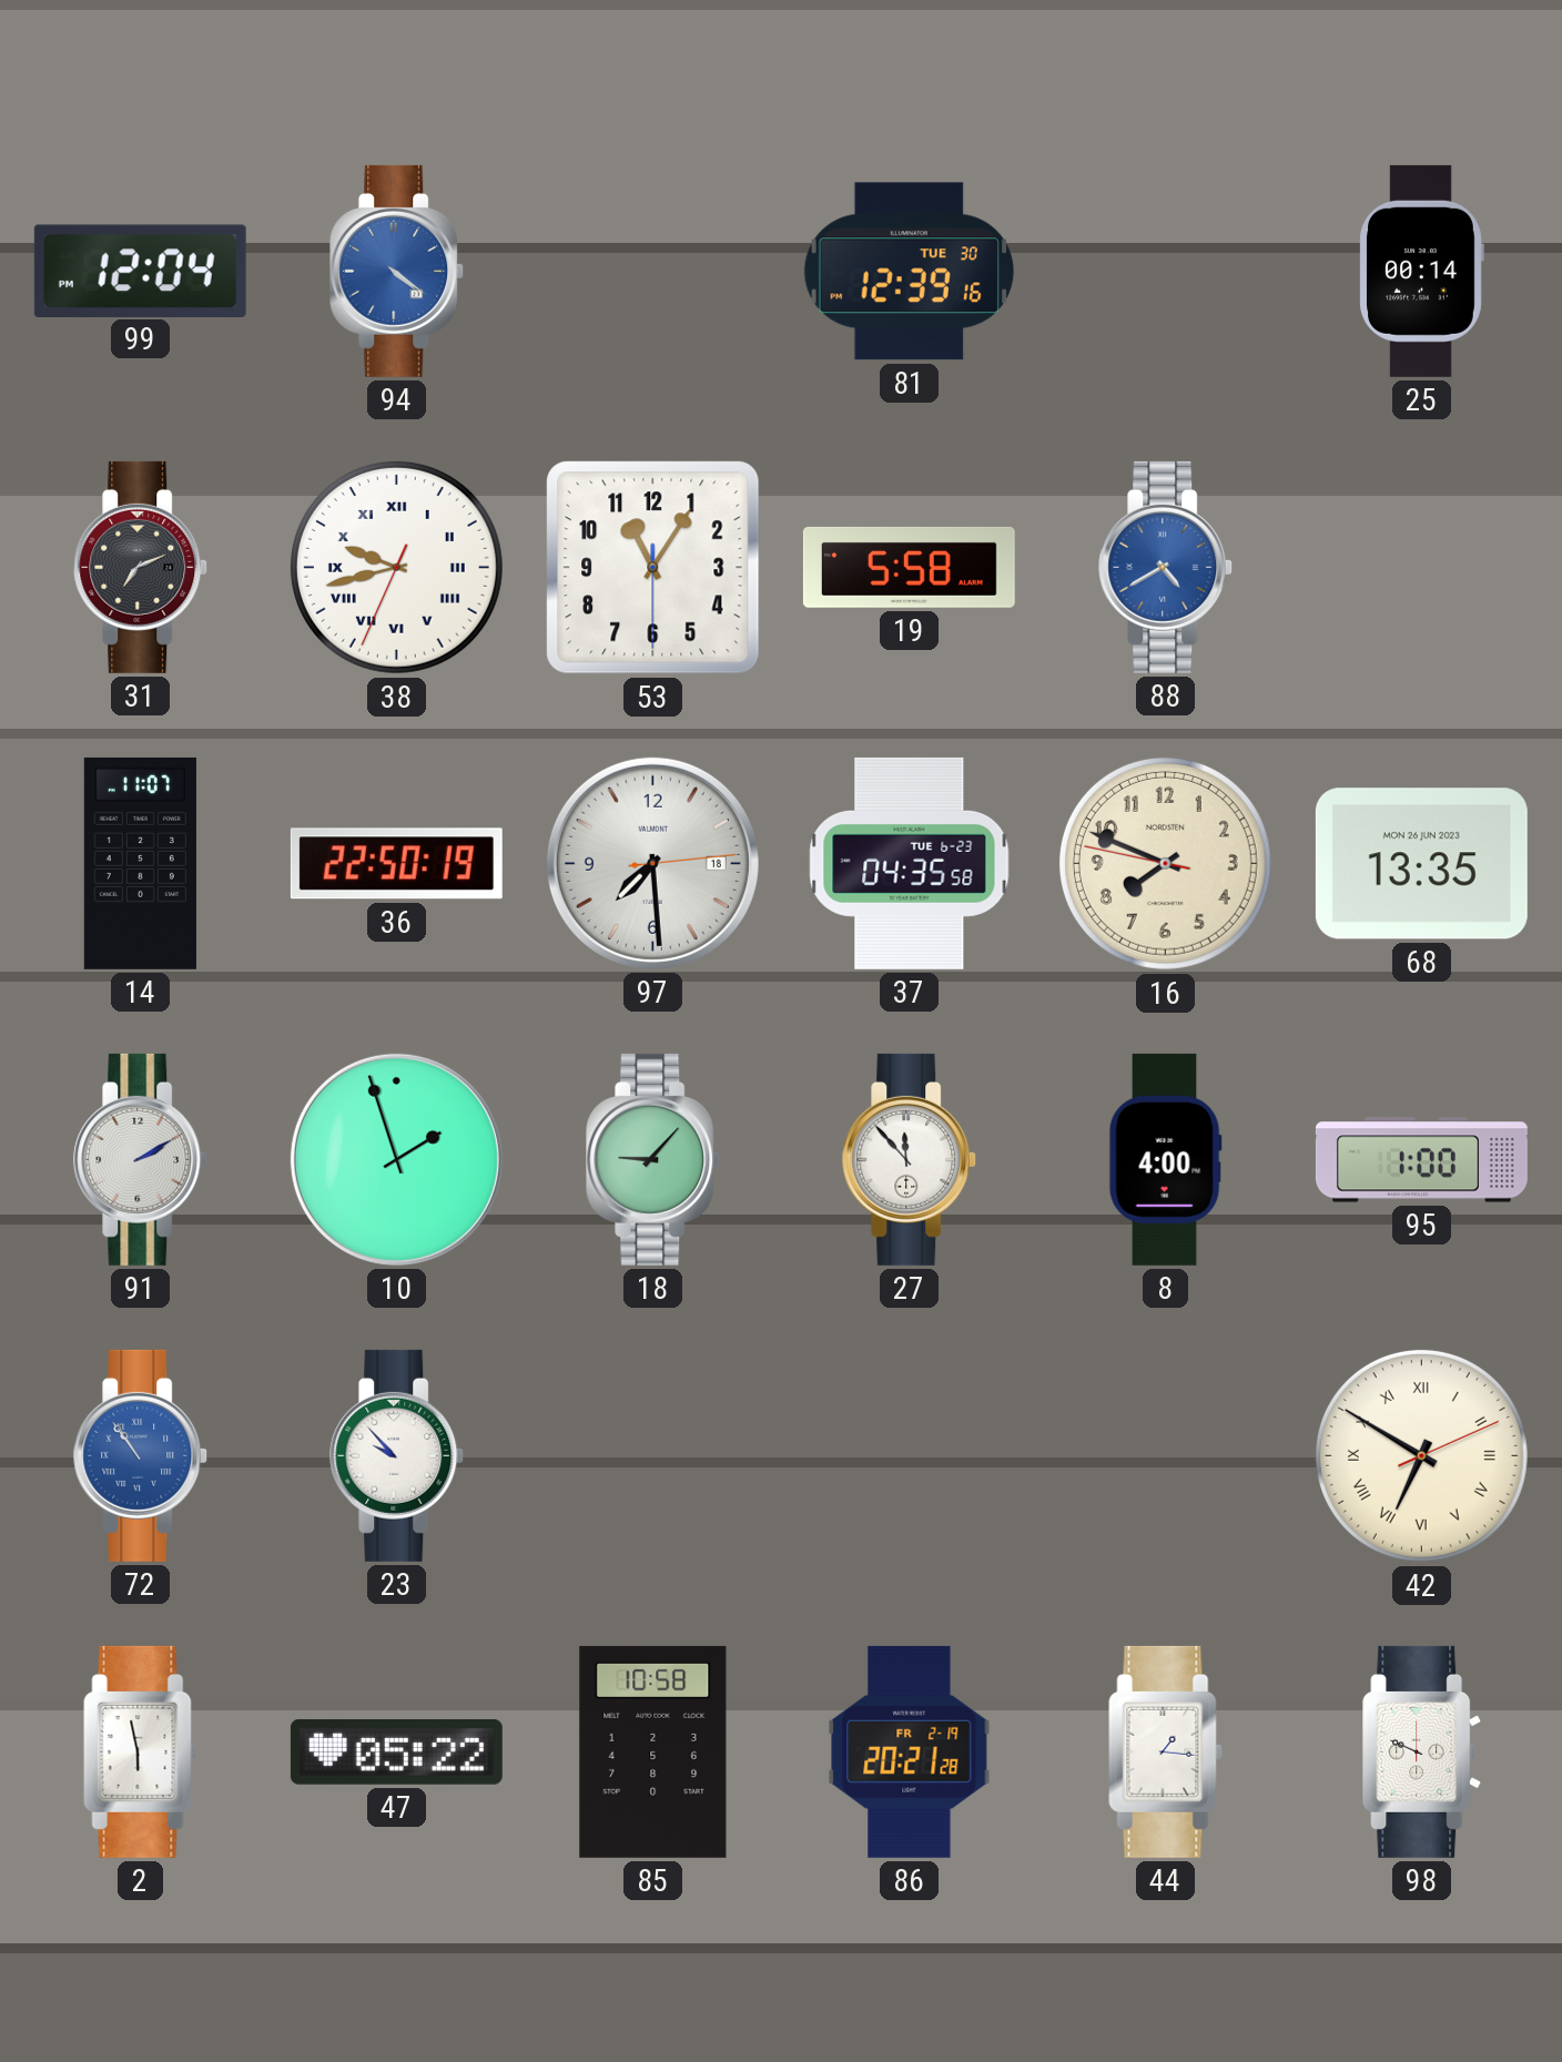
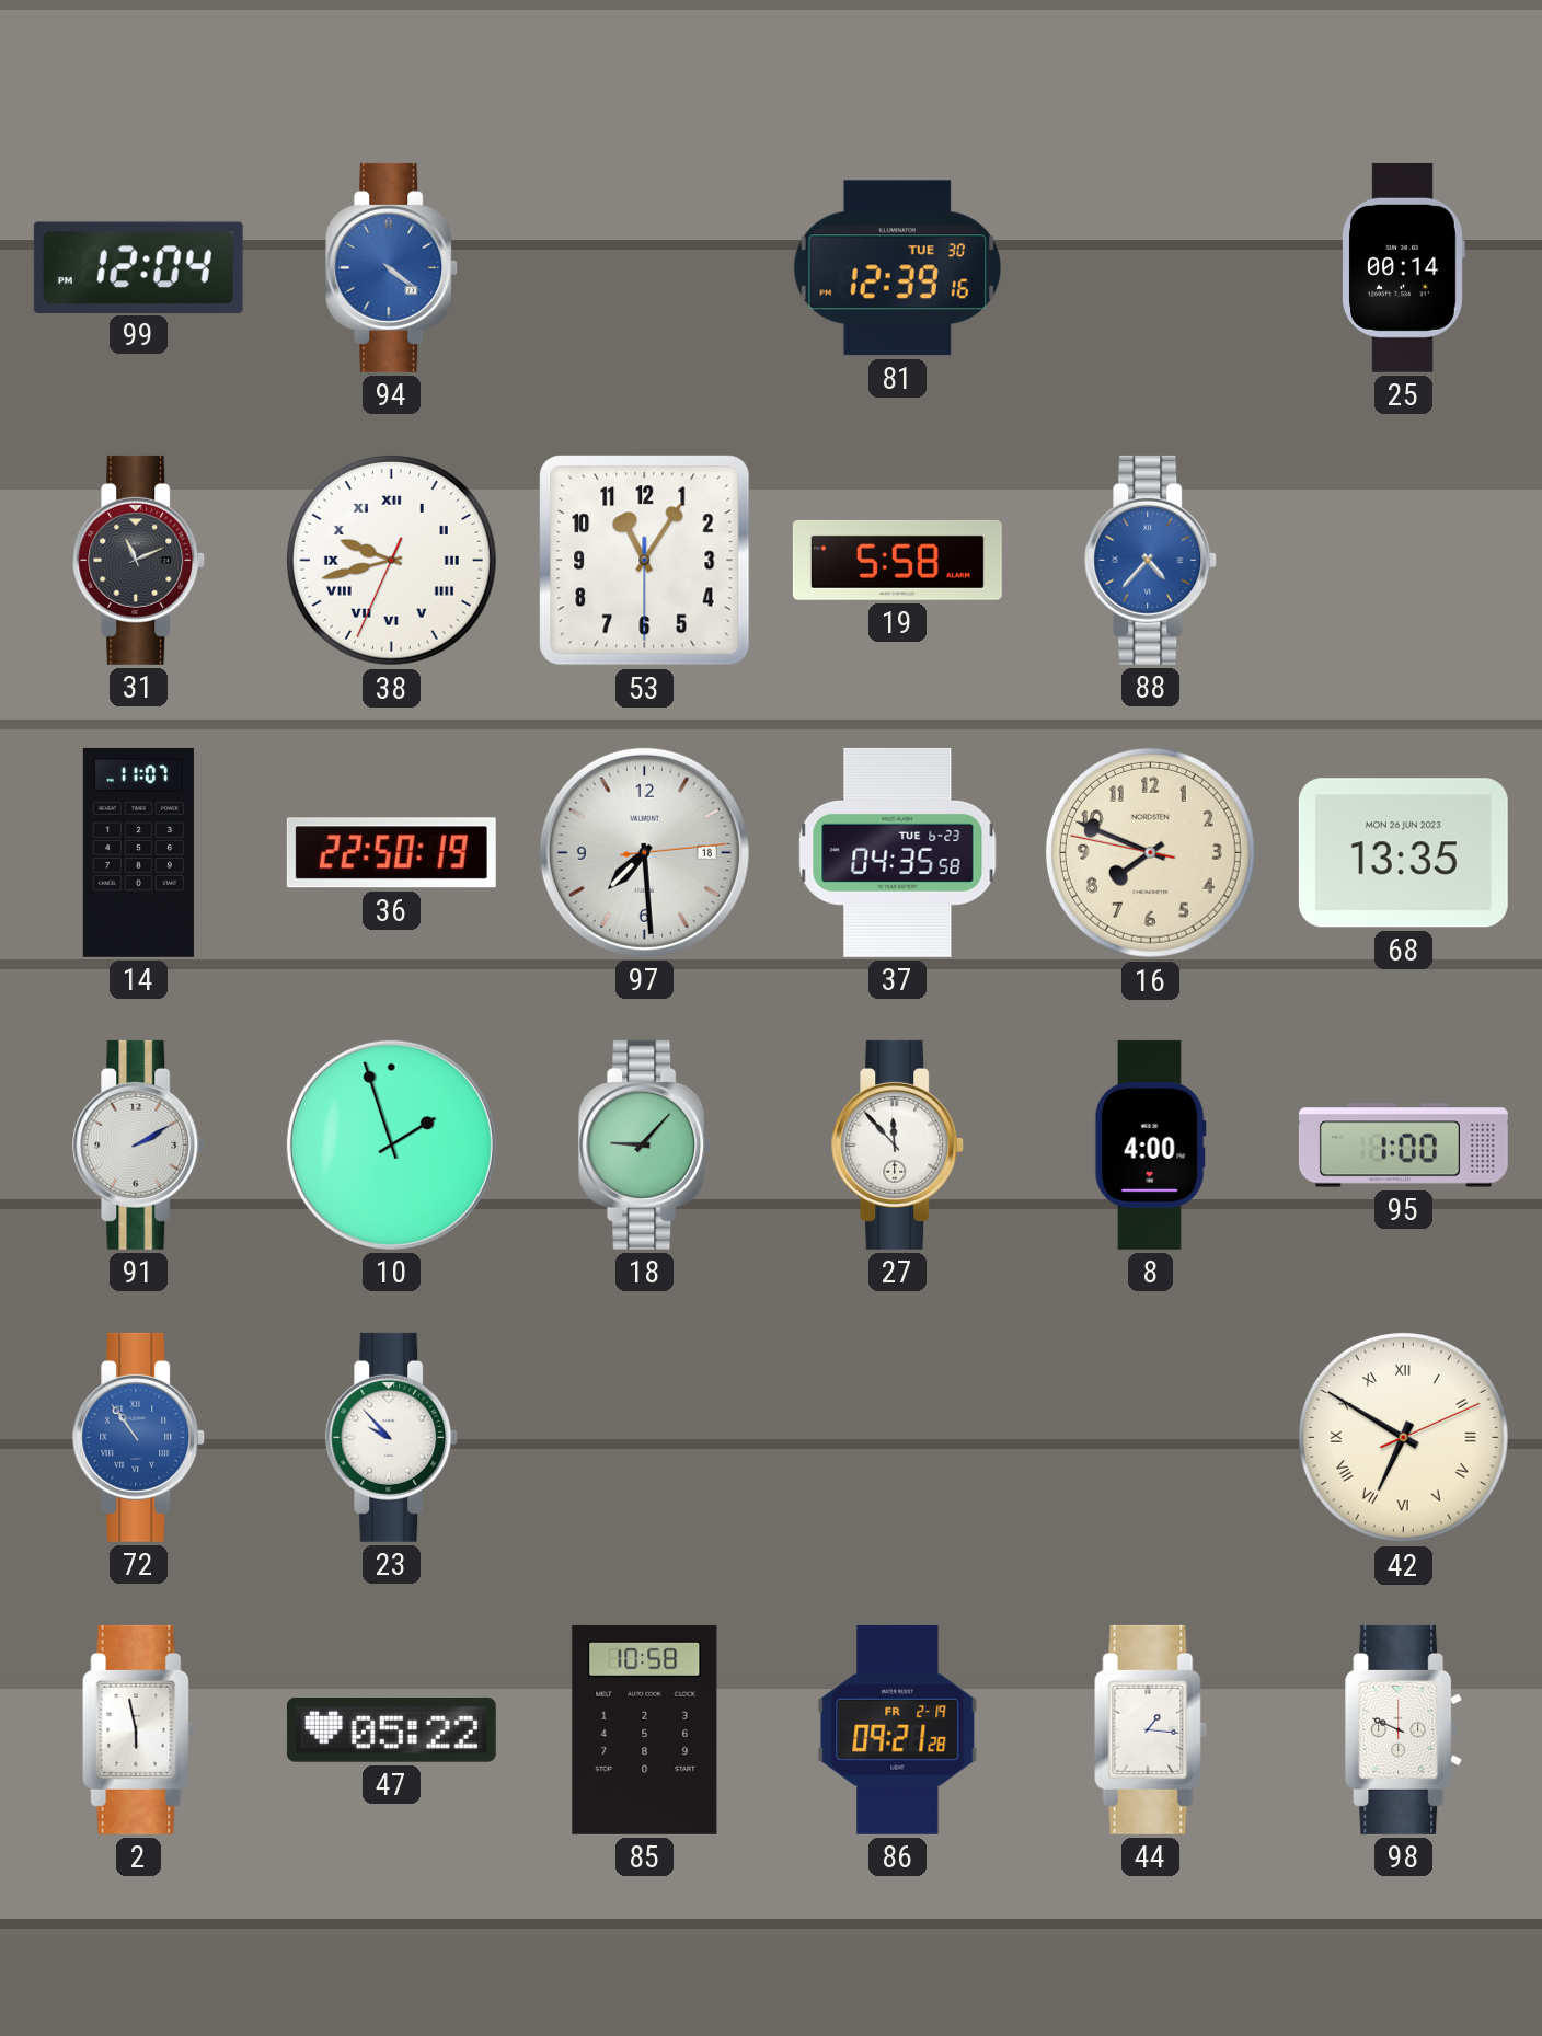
31: 7:11 -> 11:11
88: 4:40 -> 4:37
86: 20:21 -> 09:21
